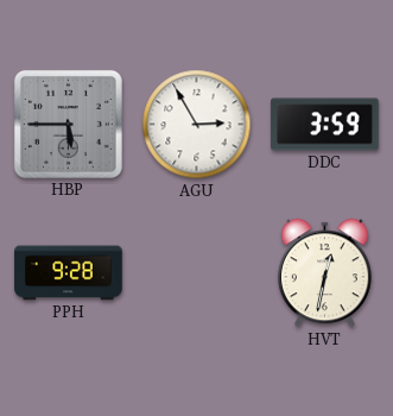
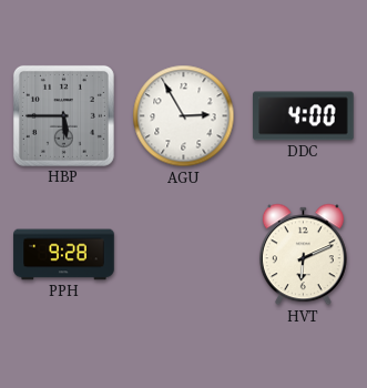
DDC: 3:59 -> 4:00
HVT: 12:32 -> 6:11
